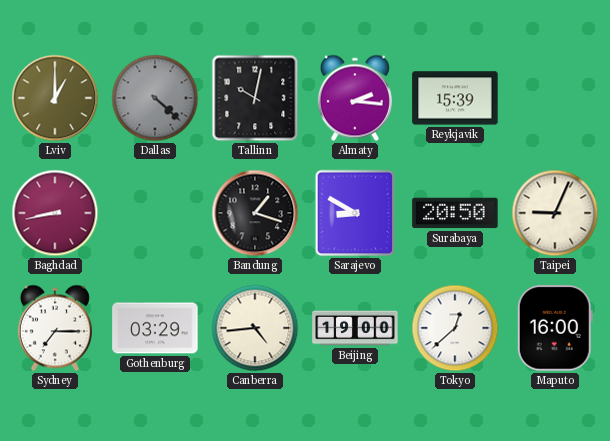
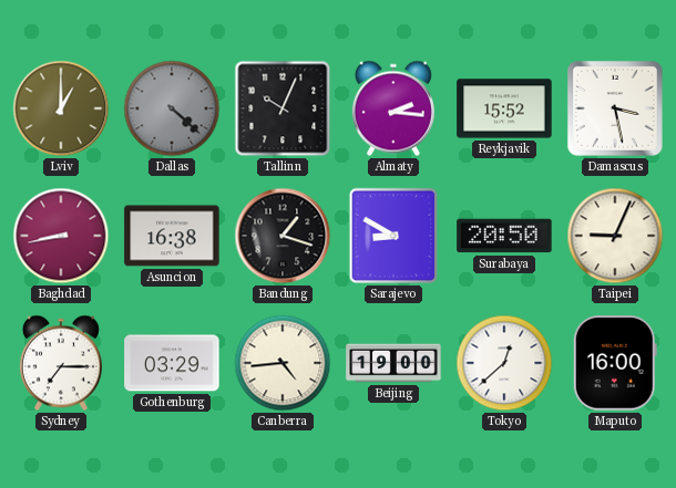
Tallinn: 10:02 -> 10:04
Reykjavik: 15:39 -> 15:52
Damascus: none -> 3:28
Asuncion: none -> 16:38
